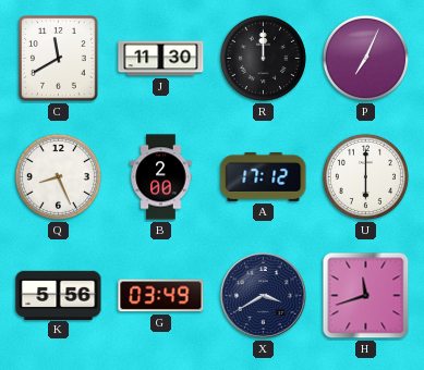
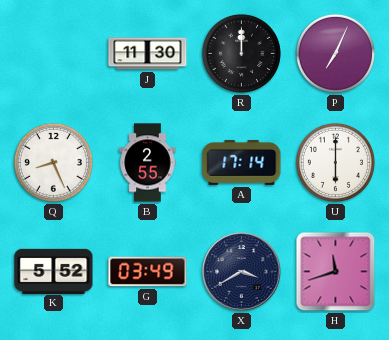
C: 11:40 -> none
B: 2:00 -> 2:55
A: 17:12 -> 17:14
K: 5:56 -> 5:52
